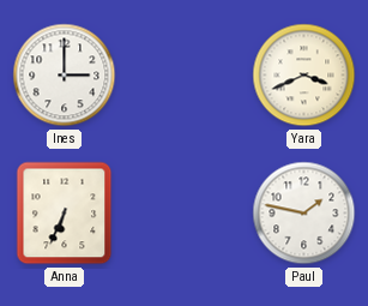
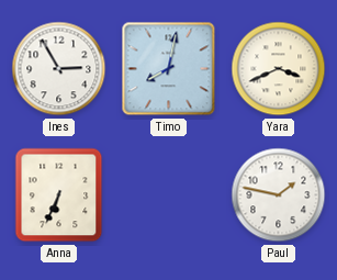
Ines: 3:00 -> 2:55
Timo: none -> 8:02
